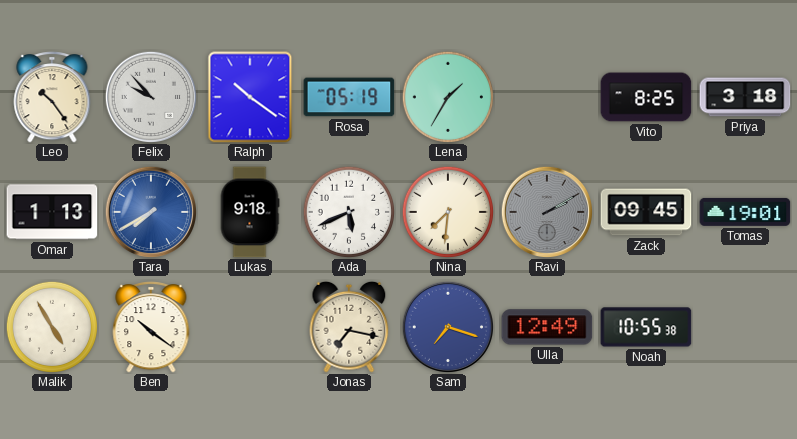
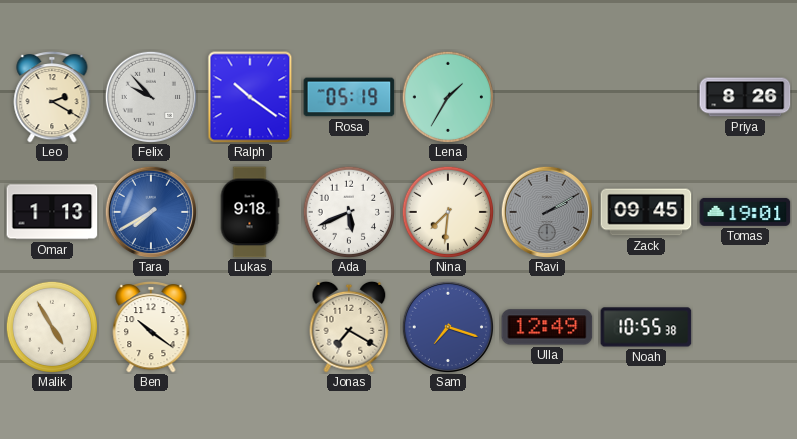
Leo: 10:24 -> 2:20
Vito: 8:25 -> none
Priya: 3:18 -> 8:26
Jonas: 7:17 -> 7:20
